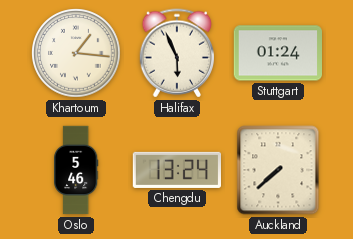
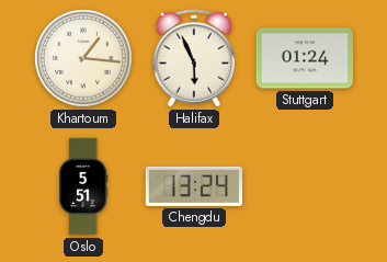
Oslo: 5:46 -> 5:51
Auckland: 7:38 -> none
